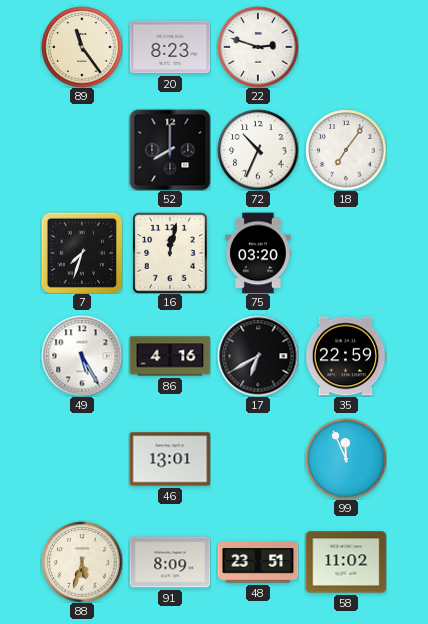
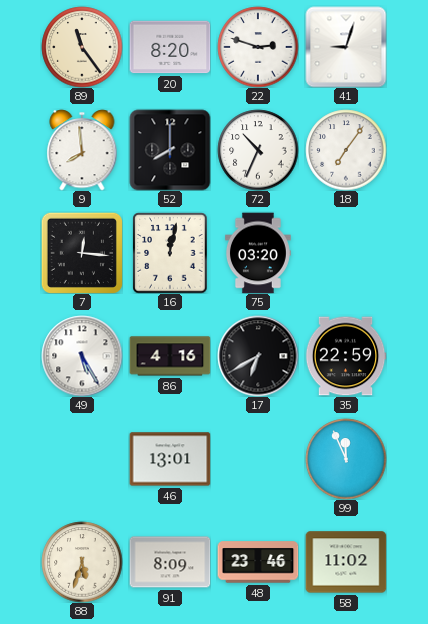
20: 8:23 -> 8:20
41: none -> 9:03
9: none -> 7:59
7: 7:33 -> 12:16
48: 23:51 -> 23:46
